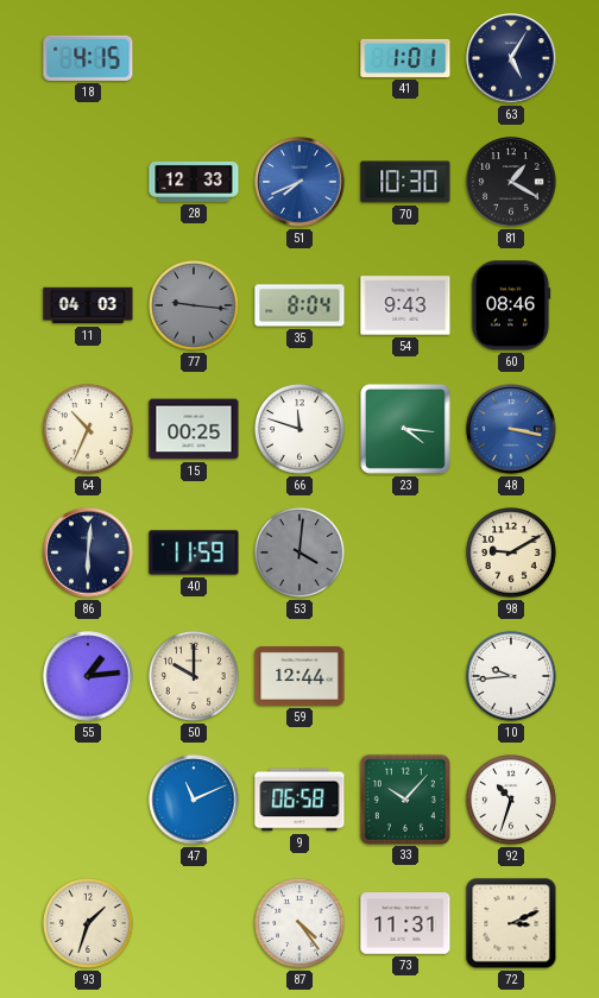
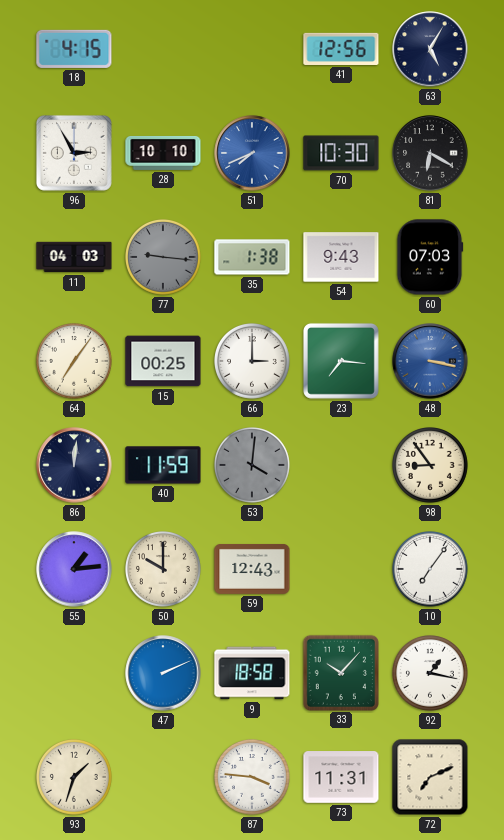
41: 1:01 -> 12:56
96: none -> 2:55
28: 12:33 -> 10:10
81: 1:20 -> 6:20
35: 8:04 -> 1:38
60: 08:46 -> 07:03
64: 10:34 -> 7:06
66: 11:48 -> 3:00
23: 4:16 -> 7:16
86: 6:01 -> 12:01
98: 9:10 -> 8:54
59: 12:44 -> 12:43
10: 9:44 -> 7:06
47: 11:11 -> 2:11
9: 06:58 -> 18:58
92: 10:33 -> 1:17
87: 4:24 -> 3:46
72: 3:11 -> 7:11
